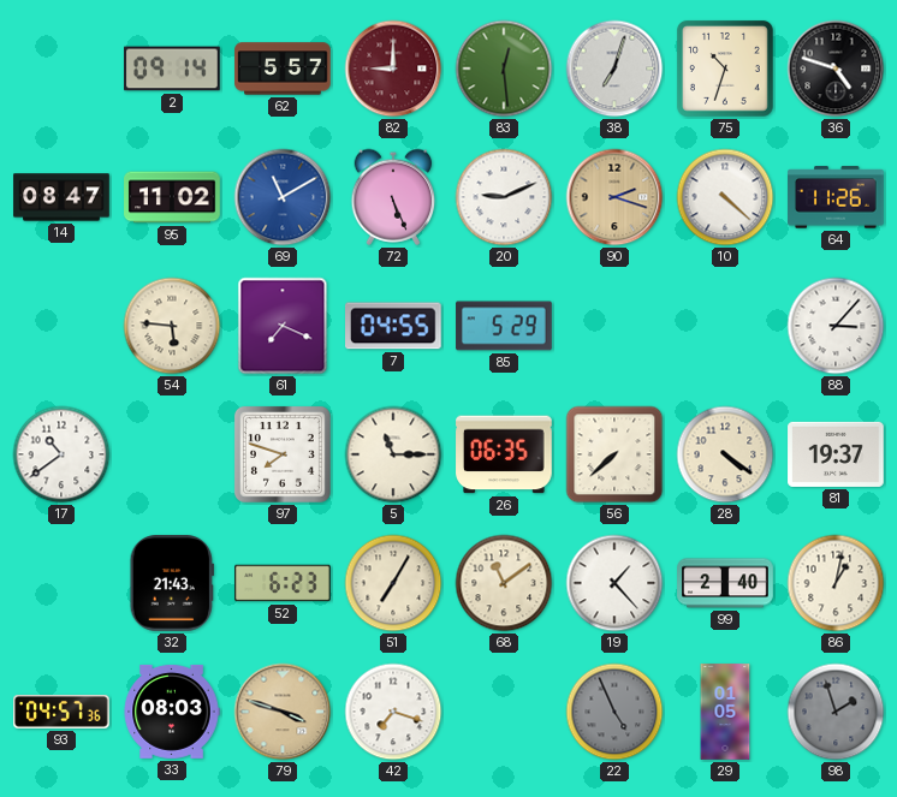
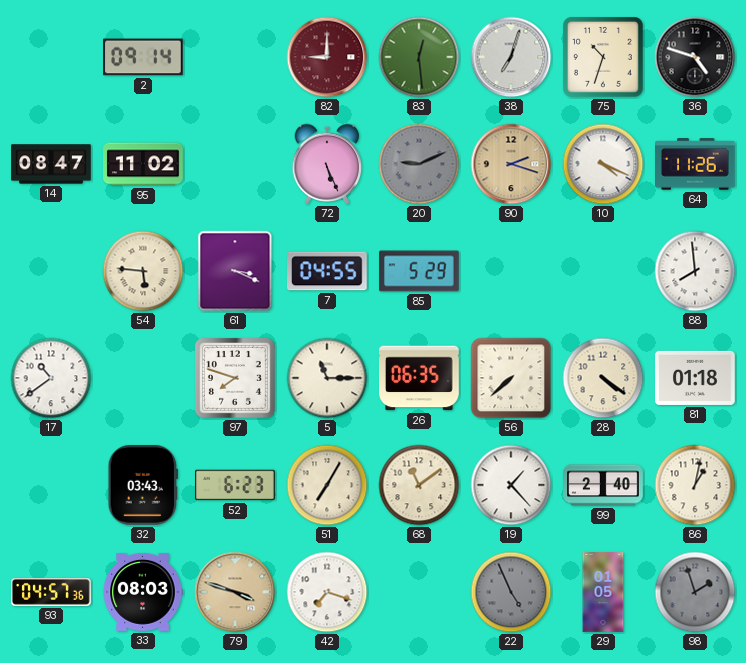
62: 5:57 -> none
69: 11:10 -> none
20 dial: white -> grey
10: 4:22 -> 4:19
61: 7:19 -> 3:19
88: 3:07 -> 7:59
81: 19:37 -> 01:18
32: 21:43 -> 03:43
